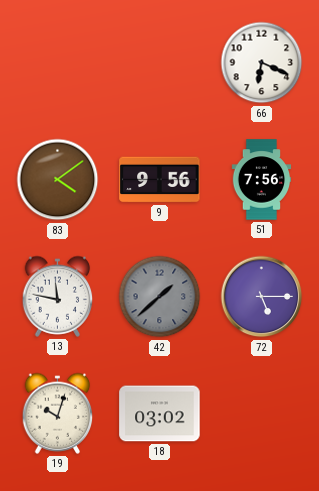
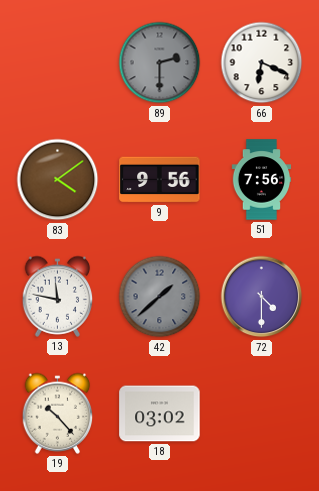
89: none -> 2:30
72: 5:15 -> 4:30
19: 10:03 -> 10:23
